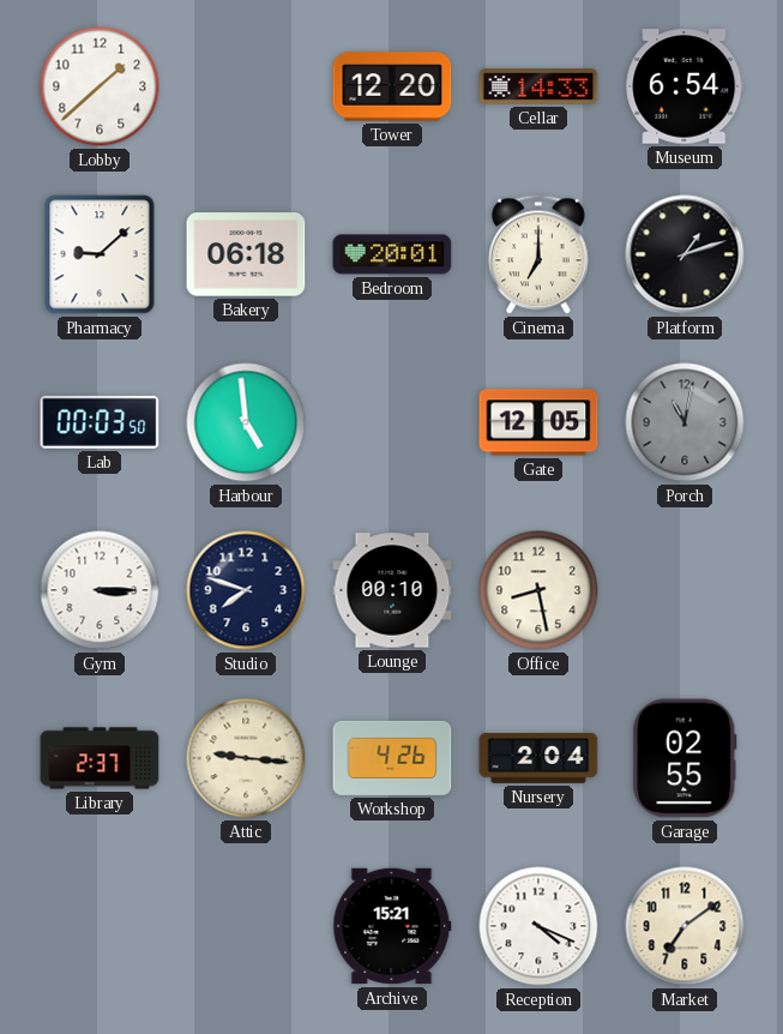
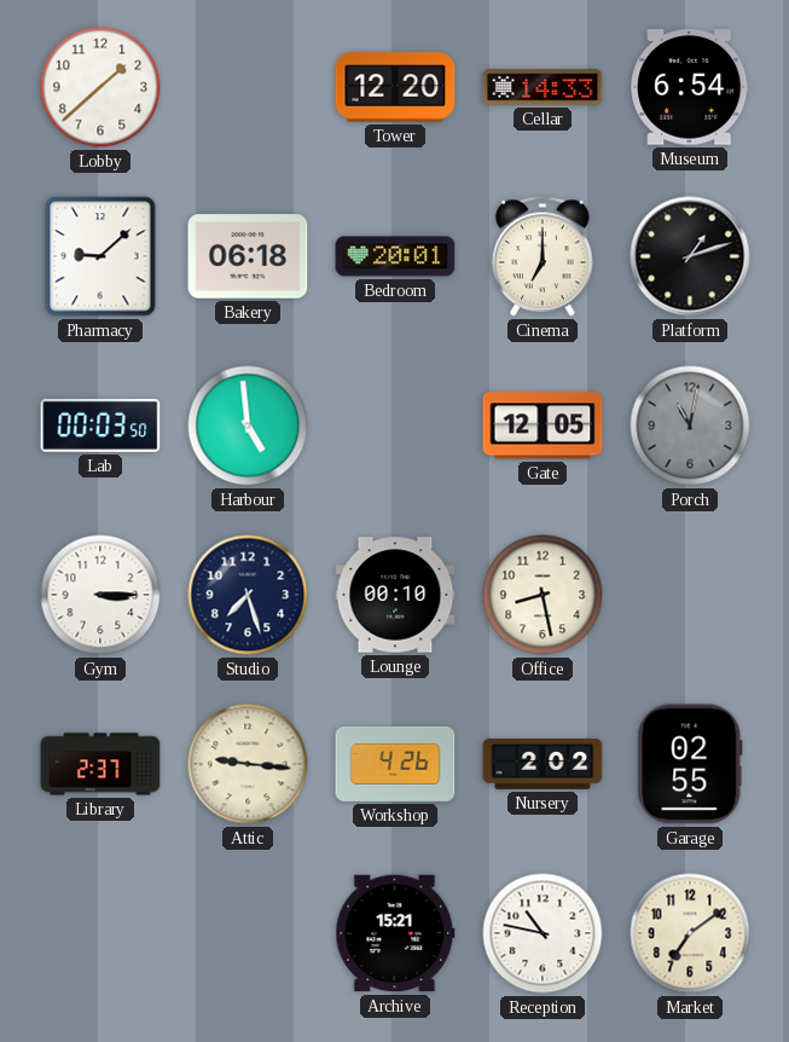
Studio: 7:48 -> 7:27
Nursery: 2:04 -> 2:02
Reception: 4:19 -> 10:47
